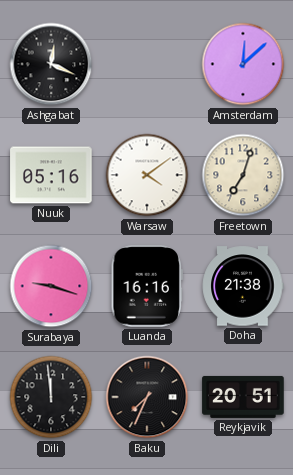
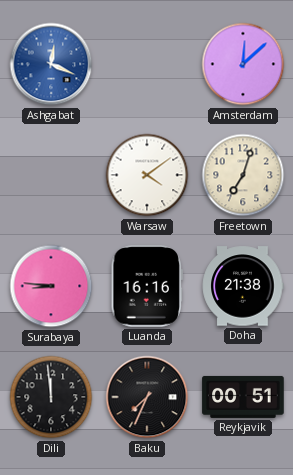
Ashgabat dial: black -> blue
Nuuk: 05:16 -> none
Surabaya: 9:18 -> 8:46
Reykjavik: 20:51 -> 00:51
